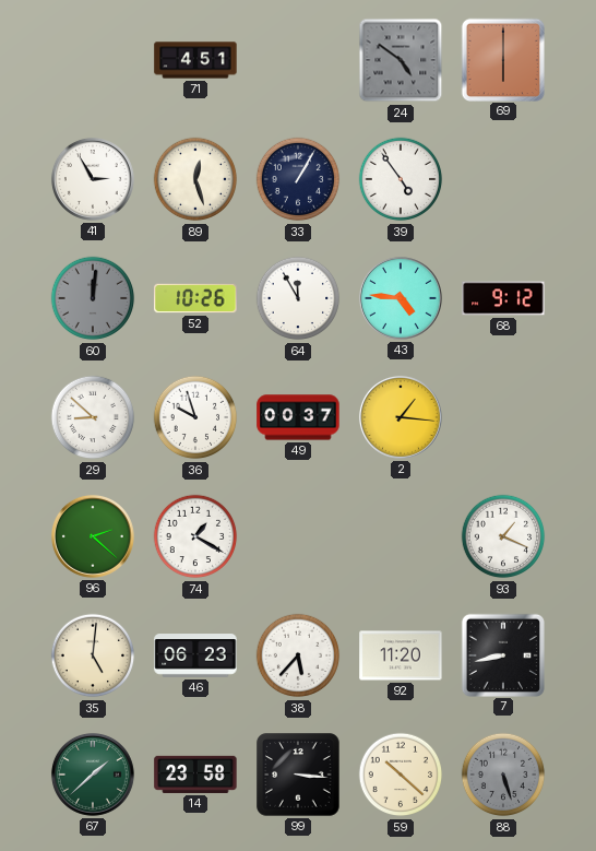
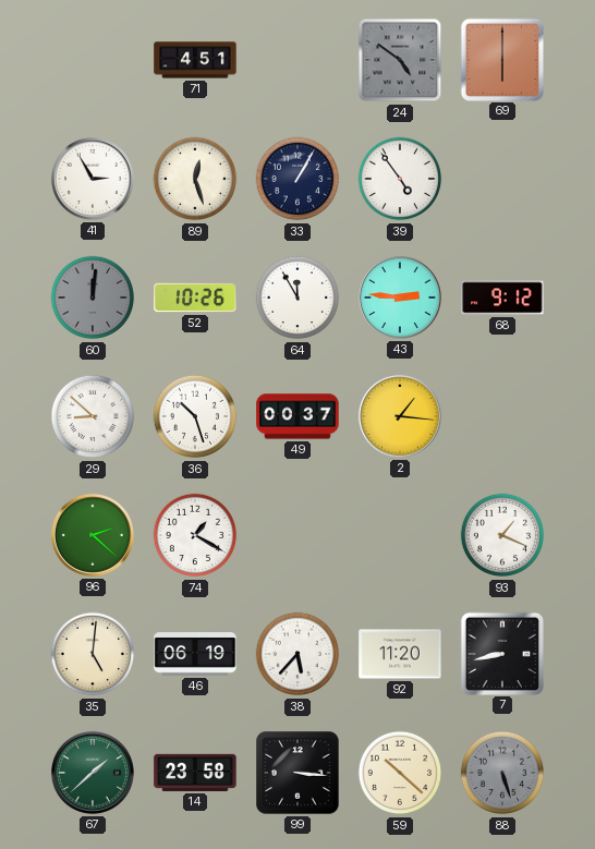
43: 4:46 -> 2:46
36: 9:57 -> 10:27
46: 06:23 -> 06:19
